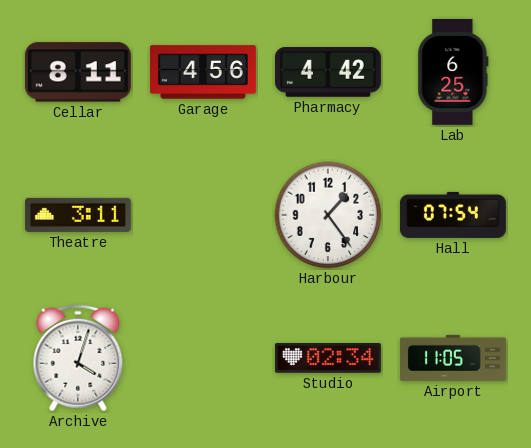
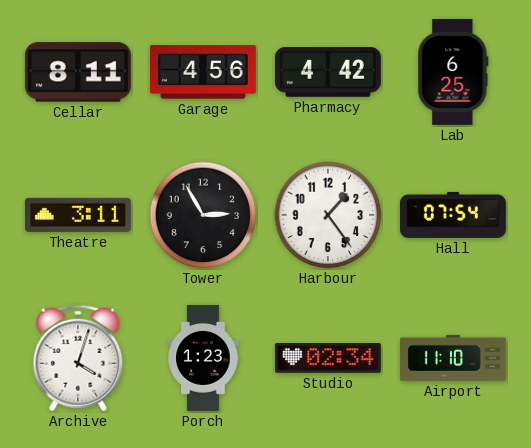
Tower: none -> 2:55
Porch: none -> 1:23
Airport: 11:05 -> 11:10
